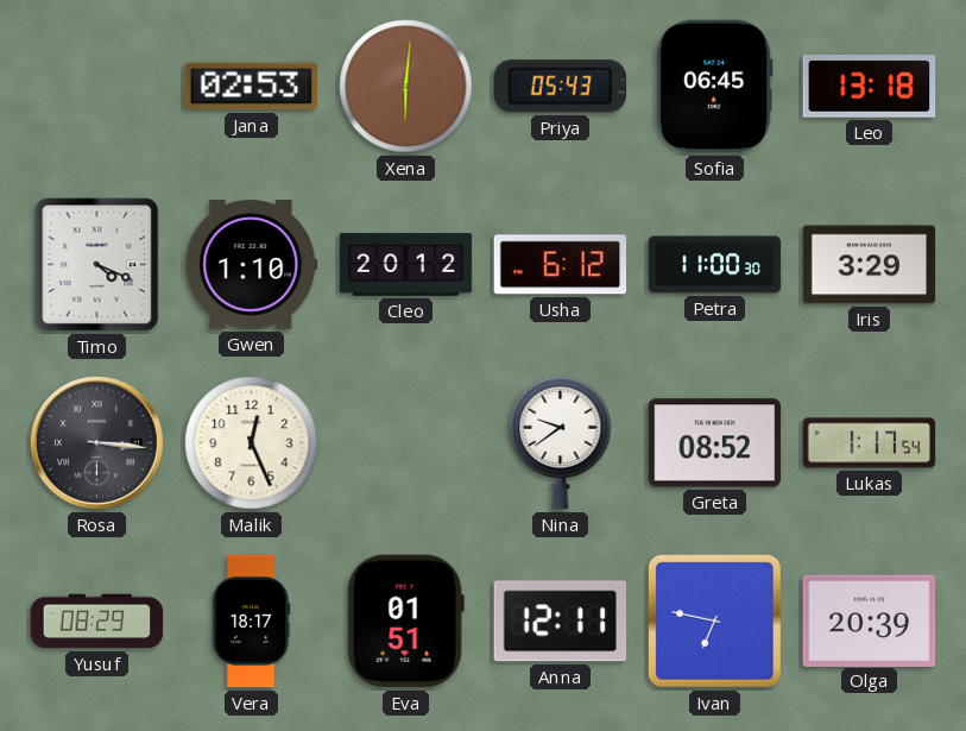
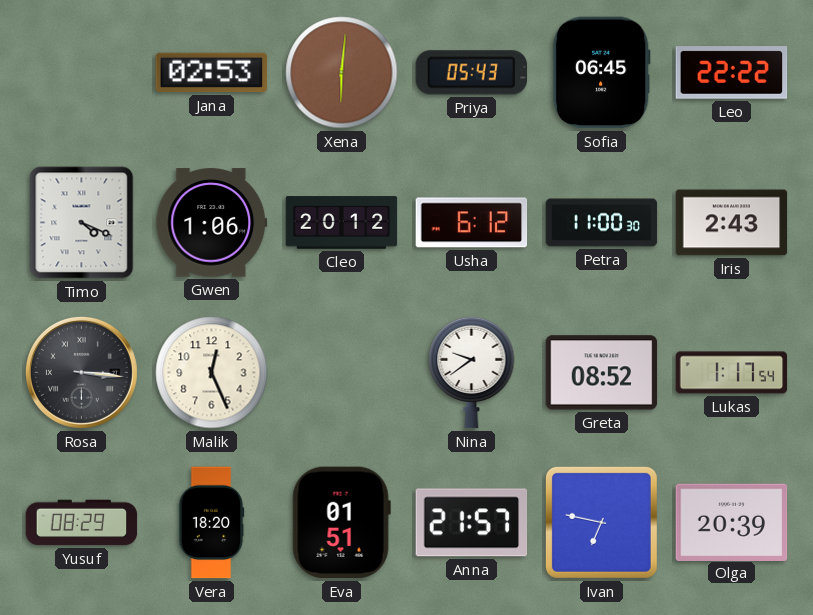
Leo: 13:18 -> 22:22
Gwen: 1:10 -> 1:06
Iris: 3:29 -> 2:43
Vera: 18:17 -> 18:20
Anna: 12:11 -> 21:57
